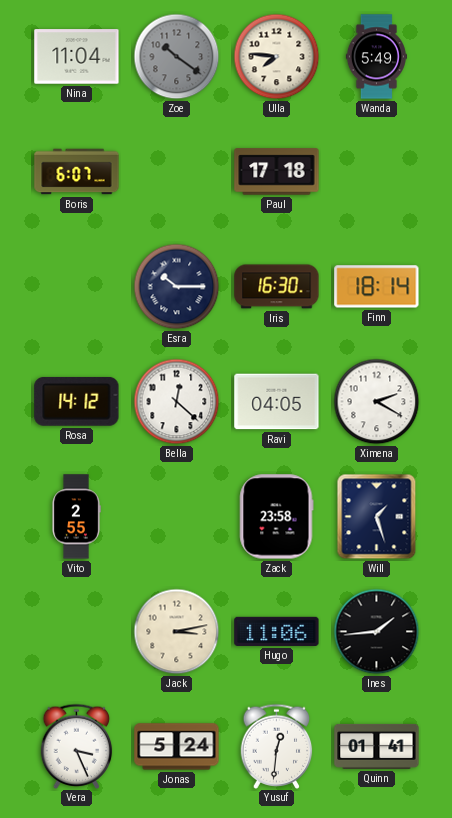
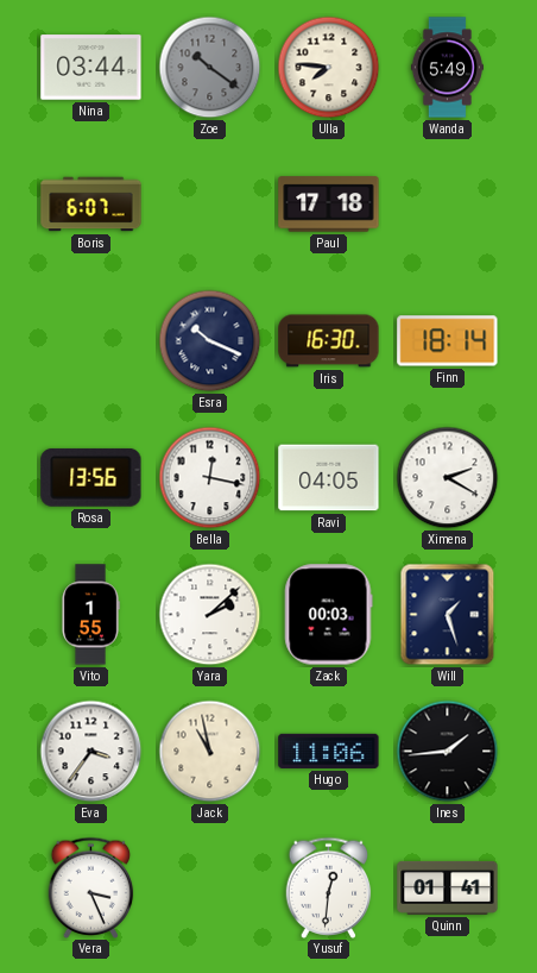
Nina: 11:04 -> 03:44
Esra: 10:15 -> 10:19
Rosa: 14:12 -> 13:56
Bella: 12:22 -> 12:17
Vito: 2:55 -> 1:55
Yara: none -> 2:08
Zack: 23:58 -> 00:03
Eva: none -> 3:36
Jack: 3:13 -> 10:58
Jonas: 5:24 -> none
